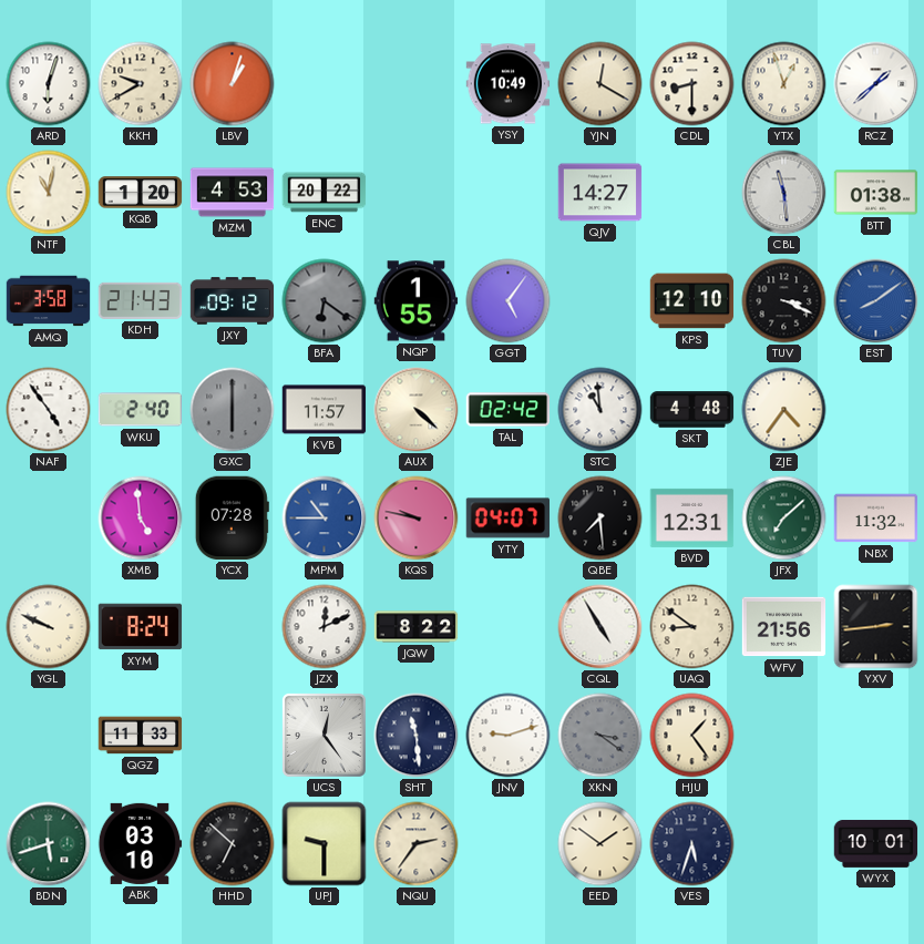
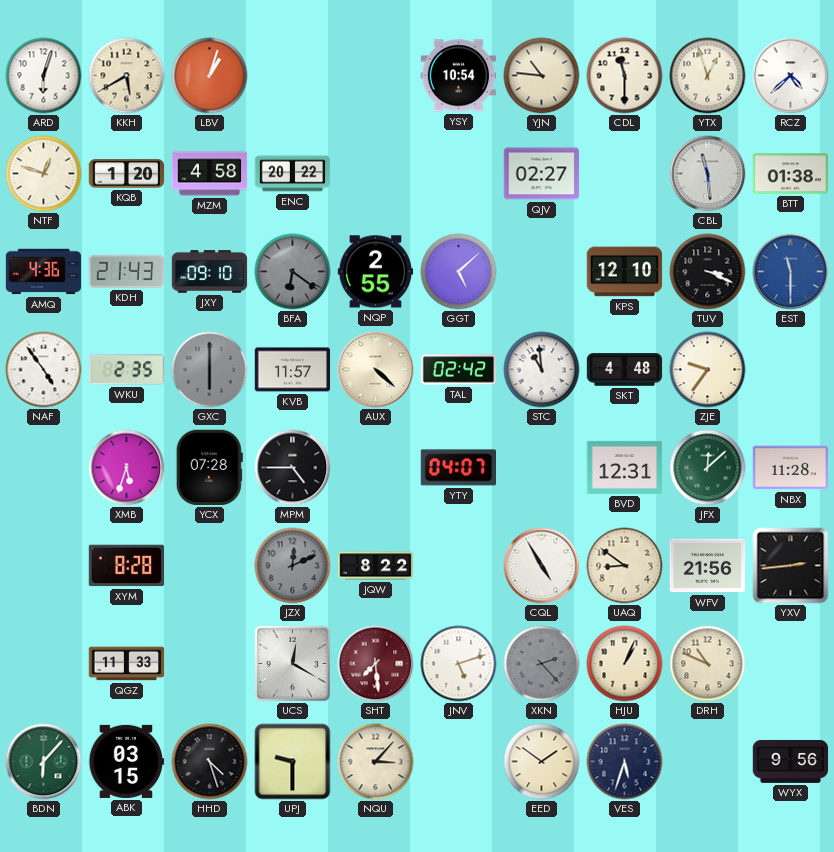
KKH: 9:40 -> 5:40
YSY: 10:49 -> 10:54
YJN: 12:20 -> 10:46
CDL: 8:30 -> 11:30
RCZ: 1:38 -> 4:38
NTF: 11:02 -> 12:48
MZM: 4:53 -> 4:58
QJV: 14:27 -> 02:27
AMQ: 3:58 -> 4:36
JXY: 09:12 -> 09:10
NQP: 1:55 -> 2:55
GGT: 5:06 -> 5:08
EST: 8:09 -> 11:30
WKU: 2:40 -> 2:35
ZJE: 4:36 -> 9:36
XMB: 4:59 -> 5:33
MPM: 10:45 -> 4:45
MPM dial: blue -> black
KQS: 9:47 -> none
QBE: 7:29 -> none
JFX: 7:08 -> 12:08
NBX: 11:32 -> 11:28
YGL: 9:49 -> none
XYM: 8:24 -> 8:28
JZX dial: white -> grey
UCS: 12:24 -> 12:20
SHT: 11:29 -> 7:29
SHT dial: navy -> burgundy
JNV: 9:12 -> 5:12
XKN: 3:21 -> 2:23
HJU: 1:24 -> 1:04
DRH: none -> 10:49
BDN: 5:42 -> 6:07
ABK: 03:10 -> 03:15
HHD: 6:52 -> 4:27
NQU: 2:36 -> 3:07
WYX: 10:01 -> 9:56
